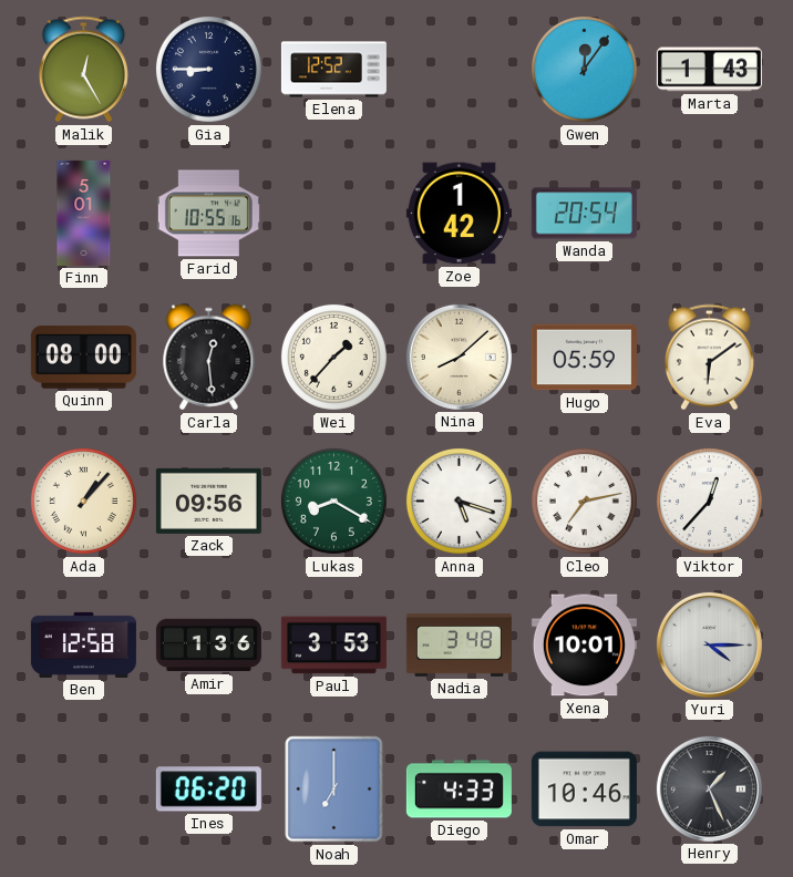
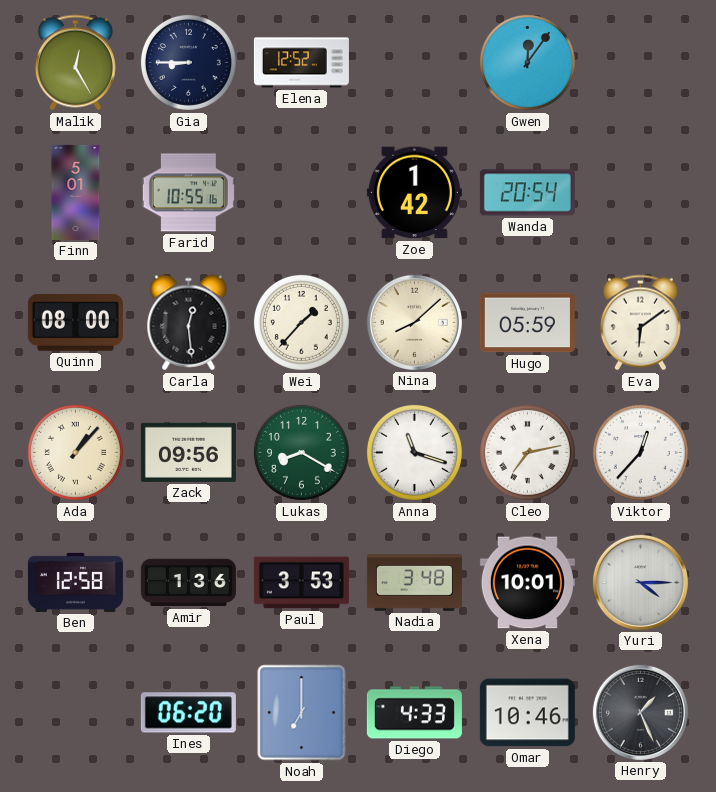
Marta: 1:43 -> none
Anna: 5:18 -> 11:18
